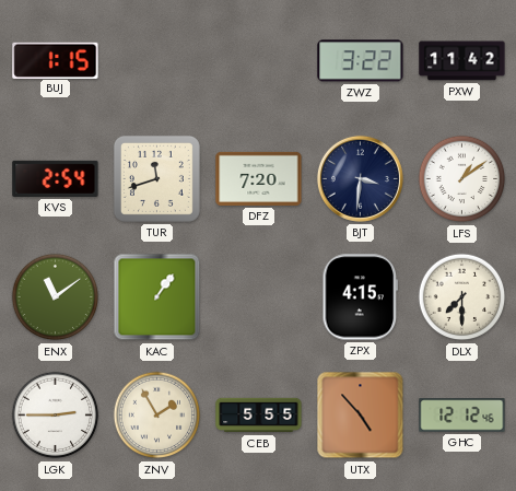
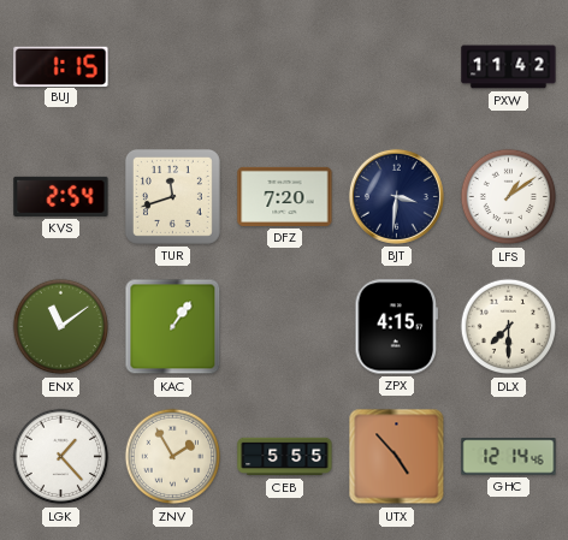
ZWZ: 3:22 -> none
LGK: 2:45 -> 1:23
GHC: 12:12 -> 12:14
